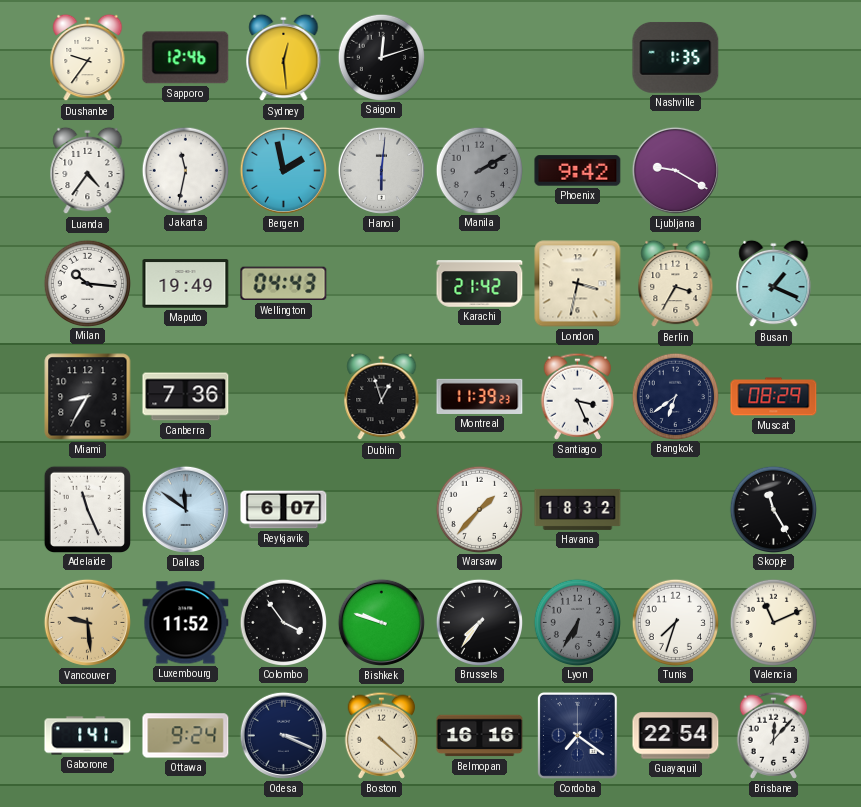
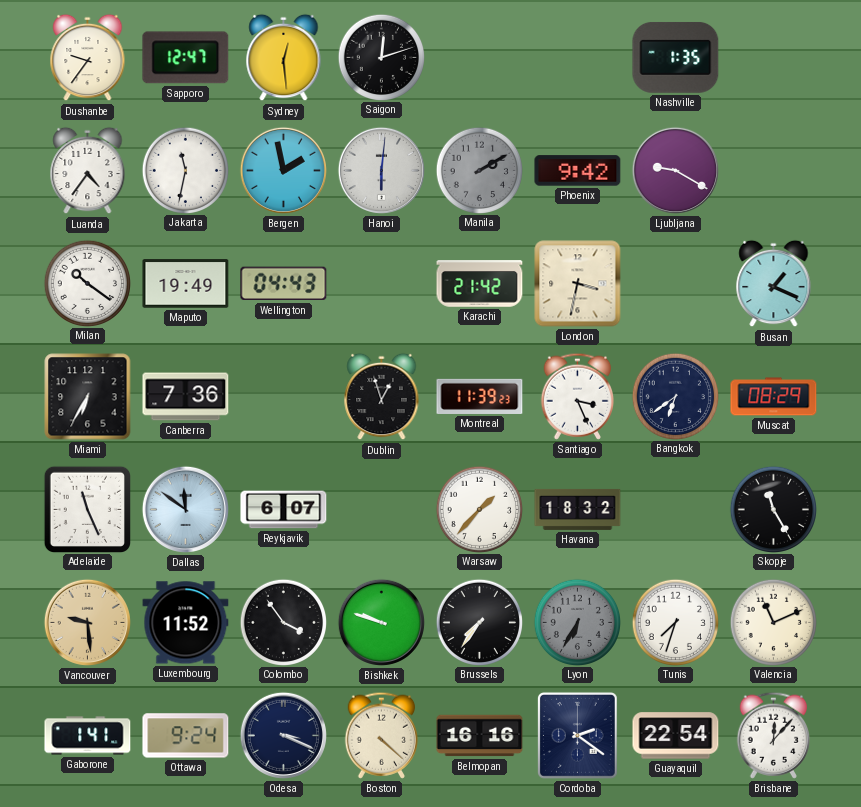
Sapporo: 12:46 -> 12:47
Milan: 10:16 -> 10:21
Berlin: 3:35 -> none
Miami: 8:35 -> 6:35
Cordoba: 7:21 -> 2:21
